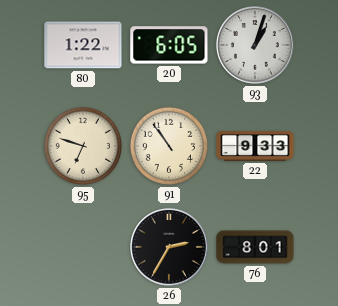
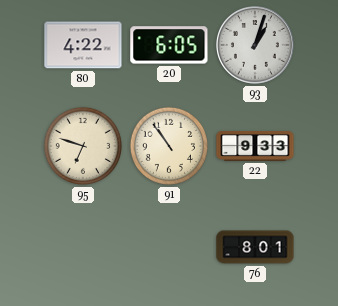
80: 1:22 -> 4:22
26: 2:35 -> none
